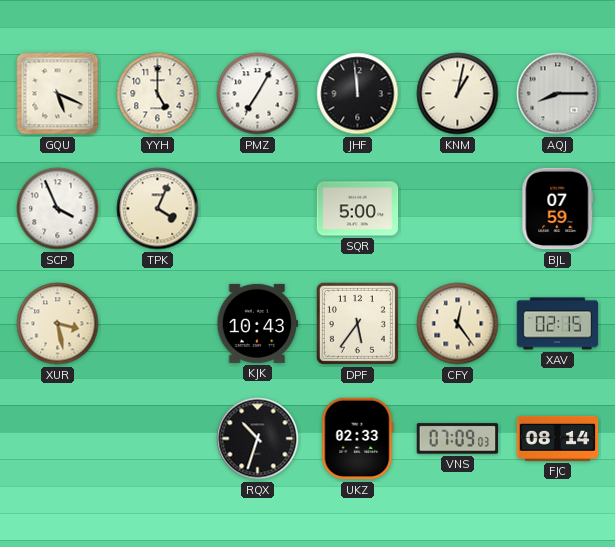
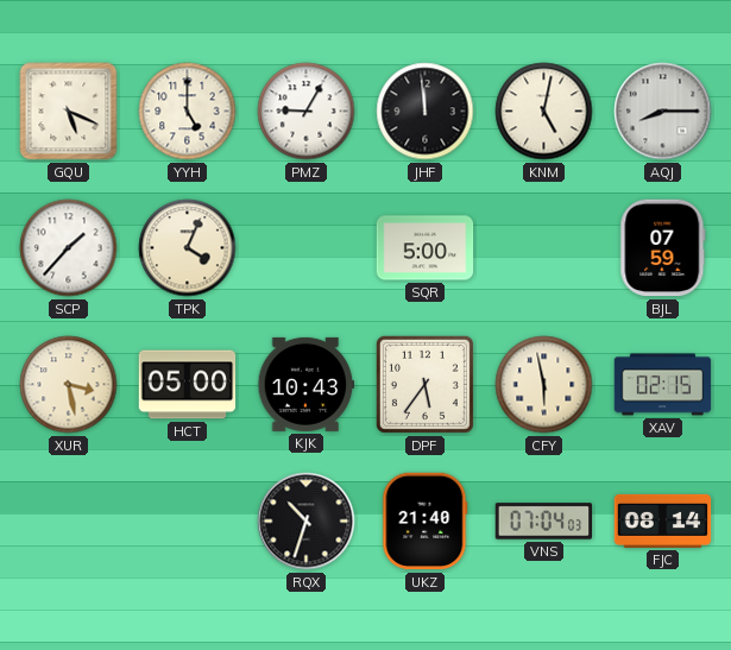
PMZ: 7:05 -> 9:05
KNM: 1:02 -> 5:02
SCP: 3:56 -> 1:37
HCT: none -> 05:00
CFY: 12:24 -> 5:58
UKZ: 02:33 -> 21:40
VNS: 07:09 -> 07:04
